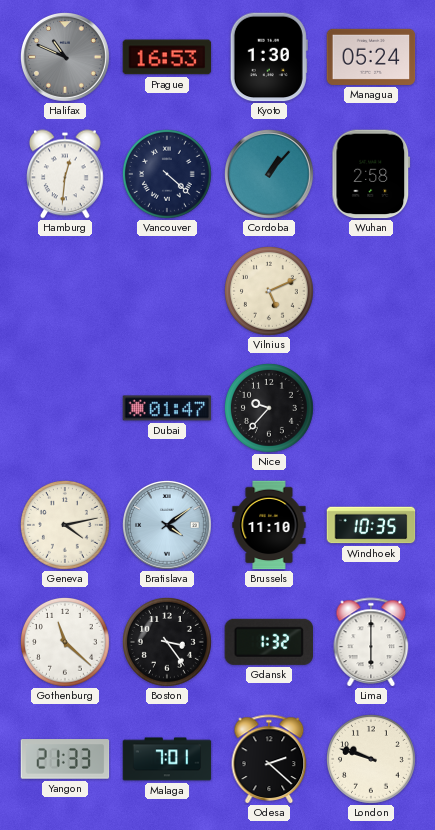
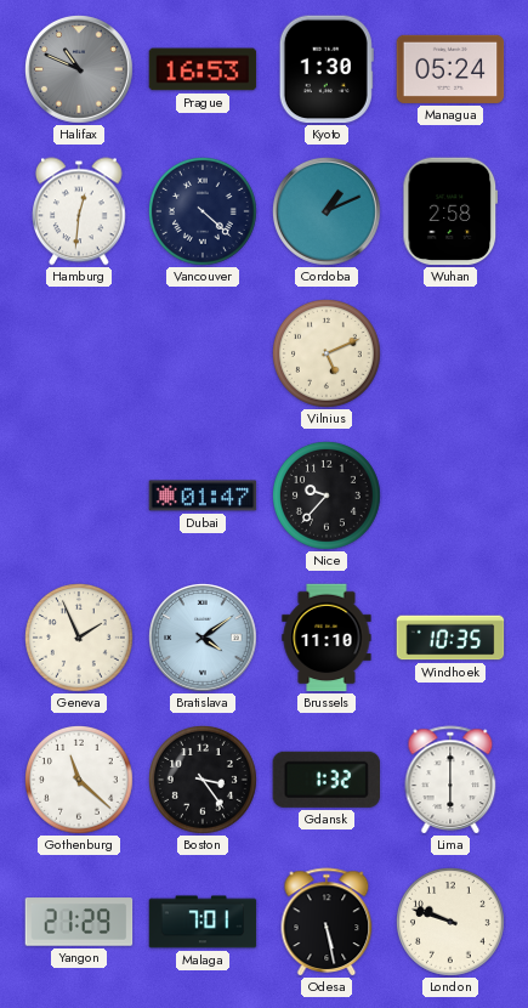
Cordoba: 1:07 -> 1:11
Geneva: 4:13 -> 1:56
Yangon: 21:33 -> 21:29
Odesa: 2:22 -> 5:28
